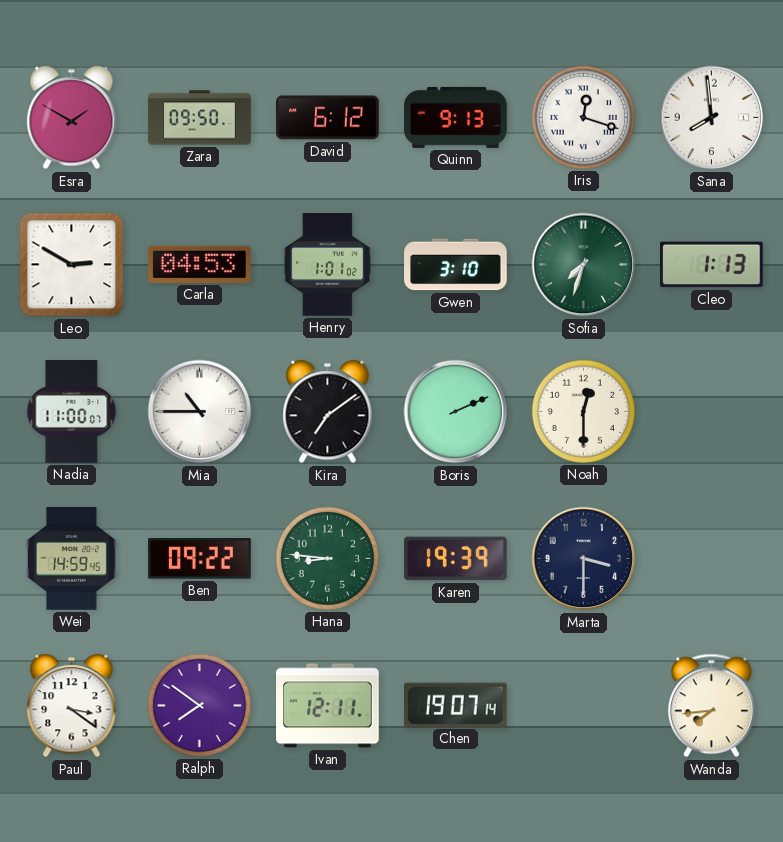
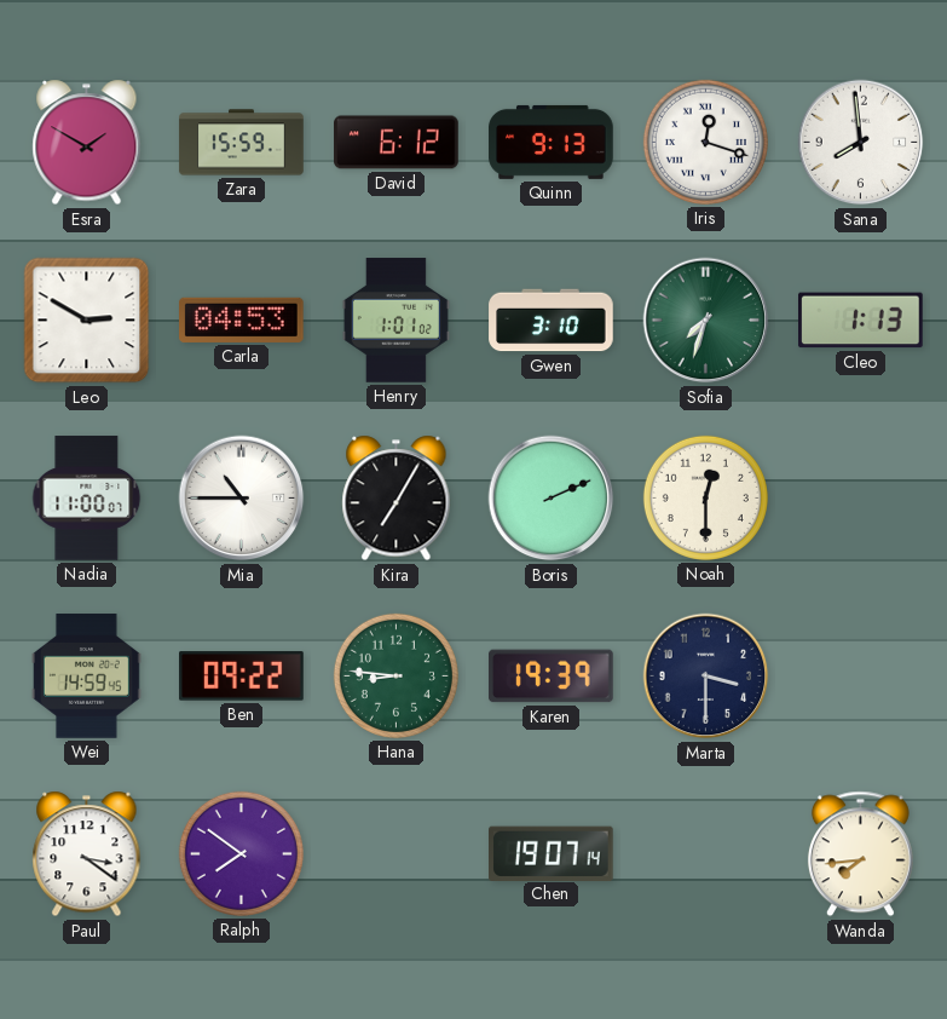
Zara: 09:50 -> 15:59
Kira: 7:09 -> 7:05
Ivan: 12:11 -> none
